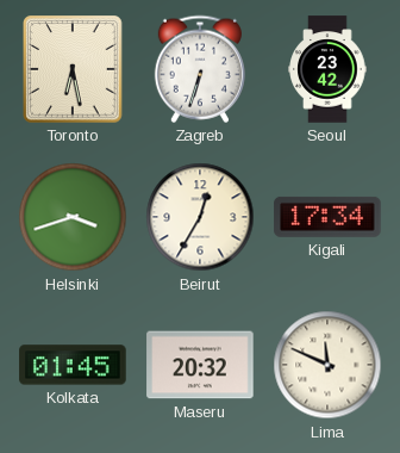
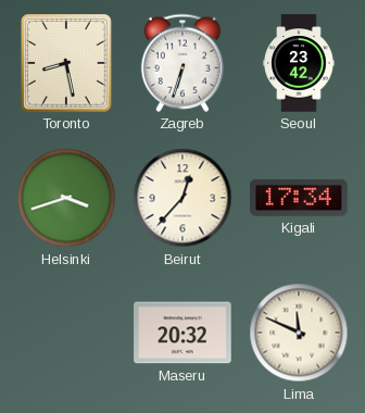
Toronto: 6:28 -> 8:28
Beirut: 12:35 -> 12:37
Kolkata: 01:45 -> none
